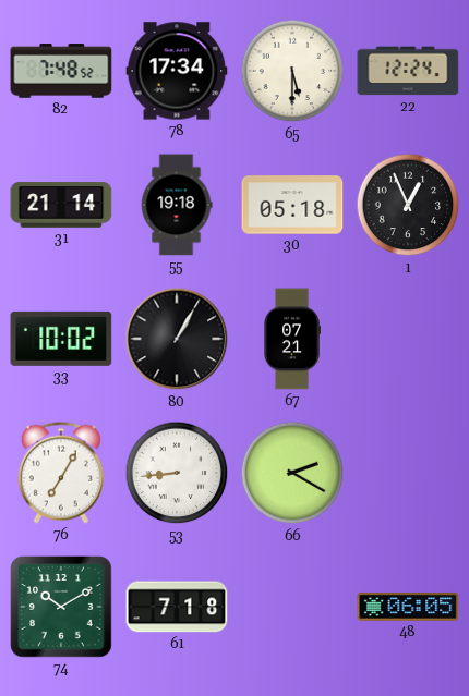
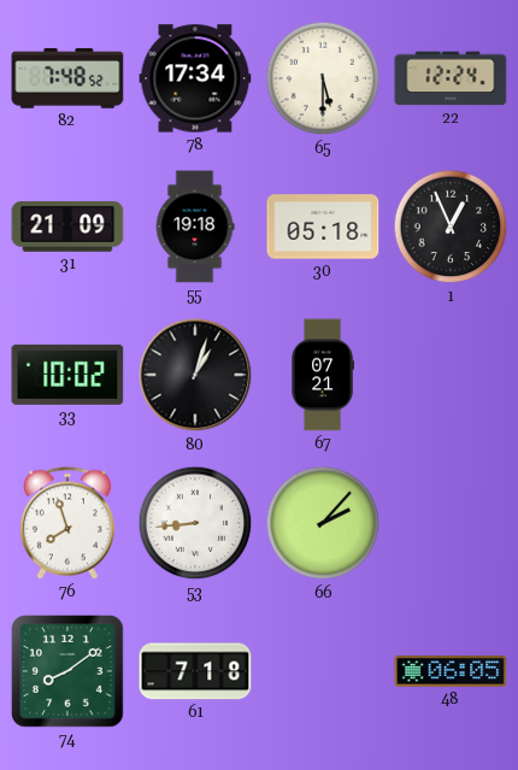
31: 21:14 -> 21:09
80: 1:05 -> 1:03
76: 7:05 -> 7:57
66: 2:20 -> 2:07
74: 10:10 -> 8:09
